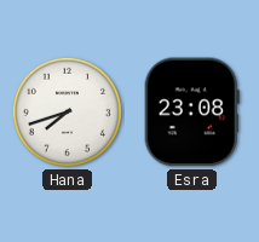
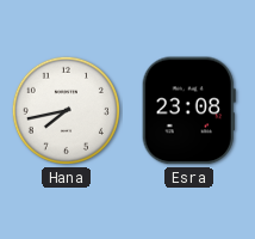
Hana: 7:42 -> 7:43
